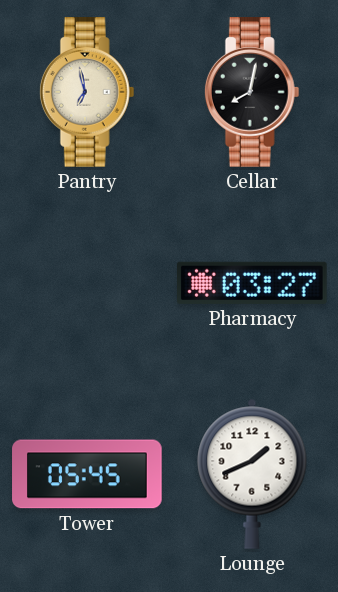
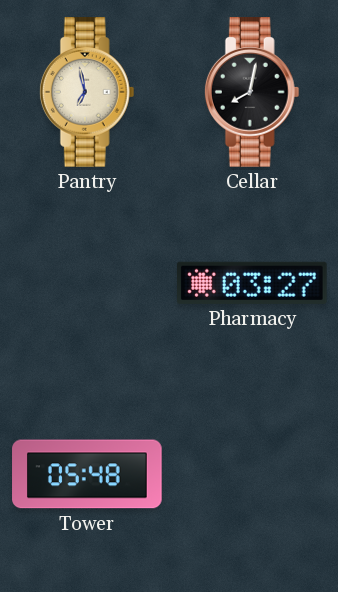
Tower: 05:45 -> 05:48
Lounge: 1:41 -> none
